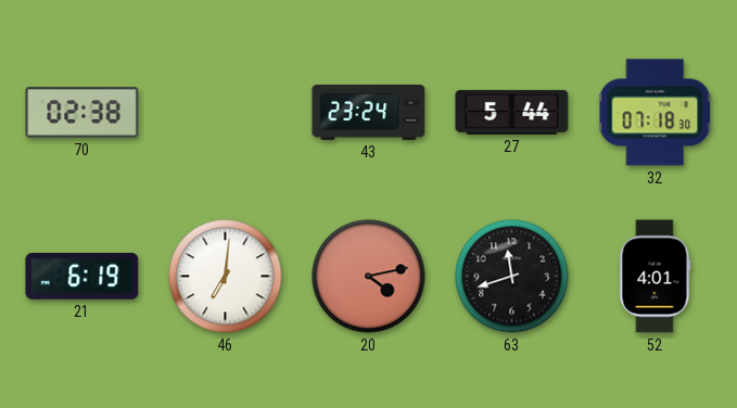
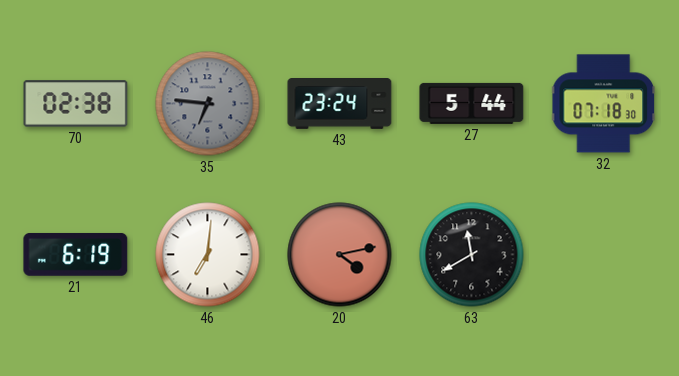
35: none -> 6:46
63: 11:42 -> 11:40
52: 4:01 -> none
